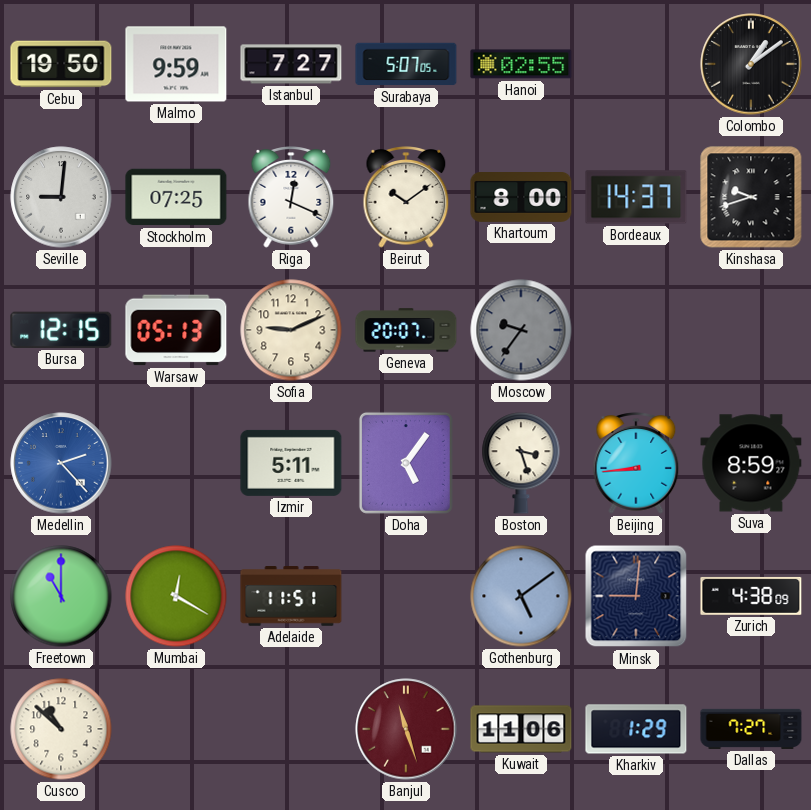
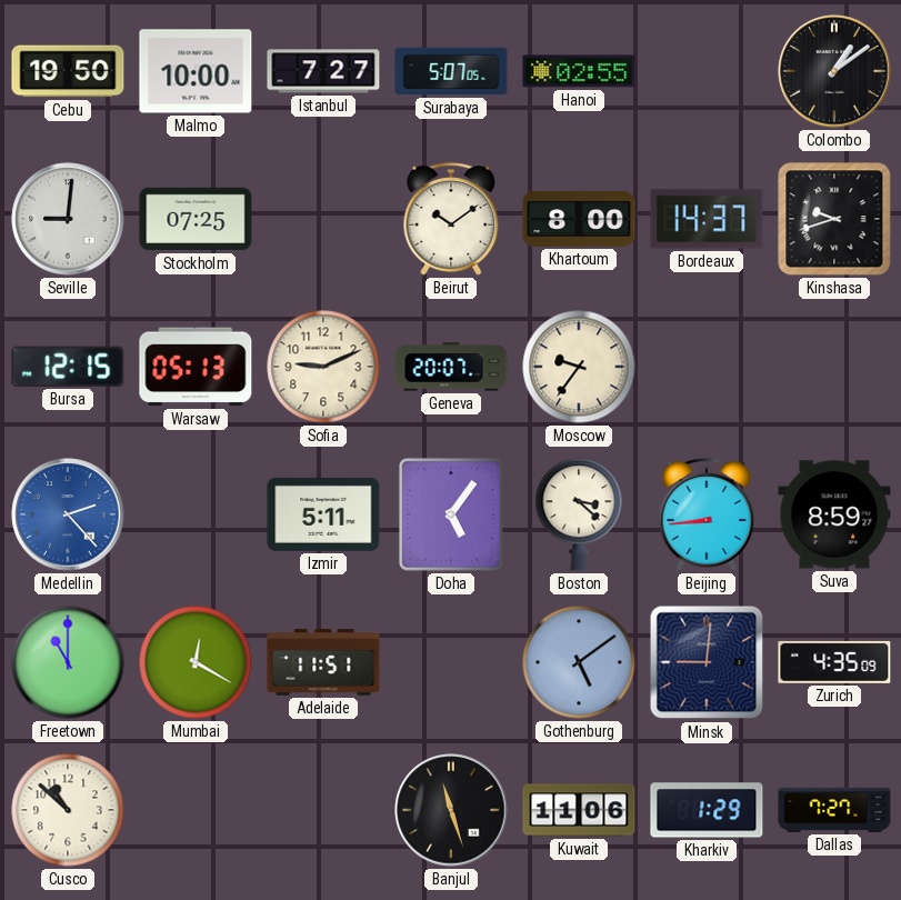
Malmo: 9:59 -> 10:00
Riga: 12:19 -> none
Moscow dial: grey -> cream
Boston: 3:27 -> 3:22
Zurich: 4:38 -> 4:35
Banjul dial: burgundy -> black
